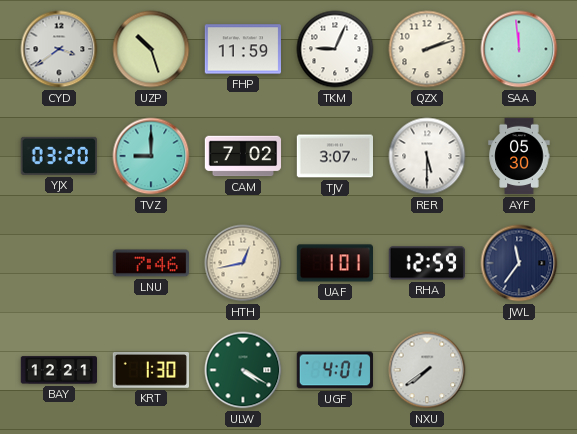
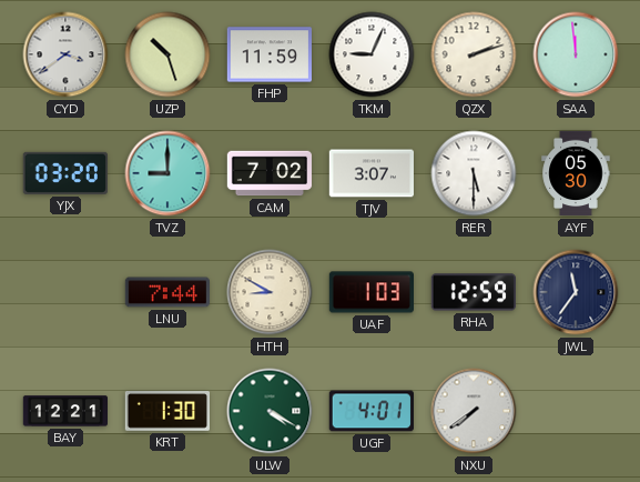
LNU: 7:46 -> 7:44
HTH: 12:43 -> 8:50
UAF: 1:01 -> 1:03
